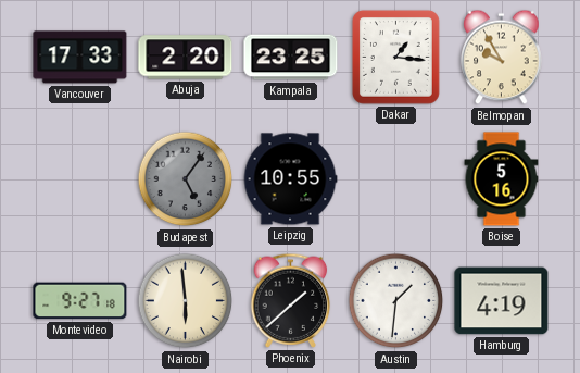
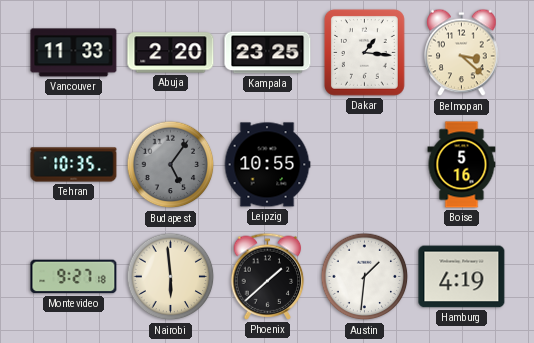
Vancouver: 17:33 -> 11:33
Belmopan: 9:55 -> 3:22
Tehran: none -> 10:35
